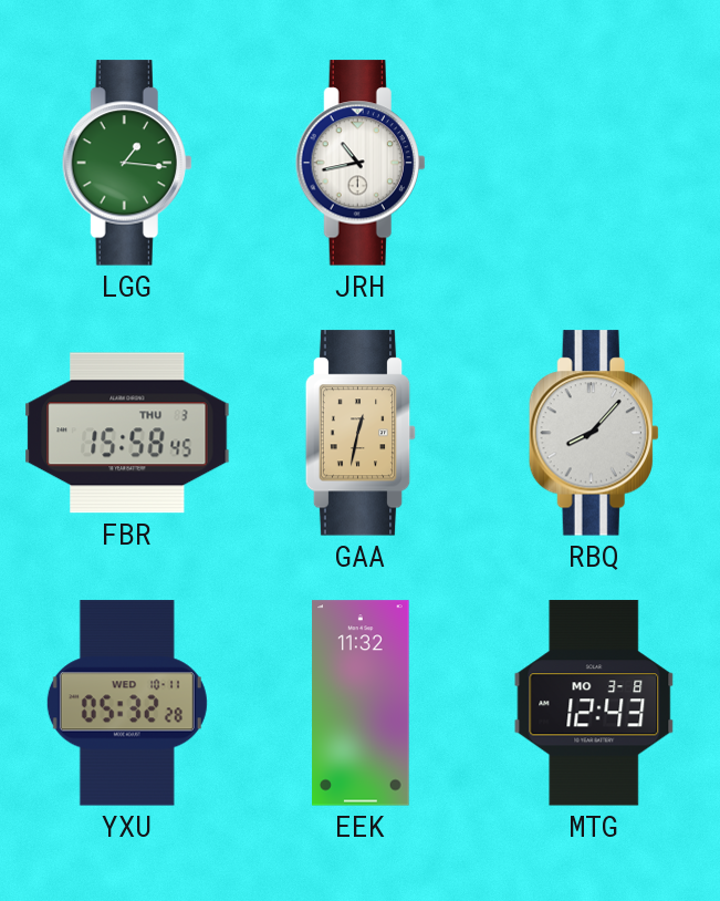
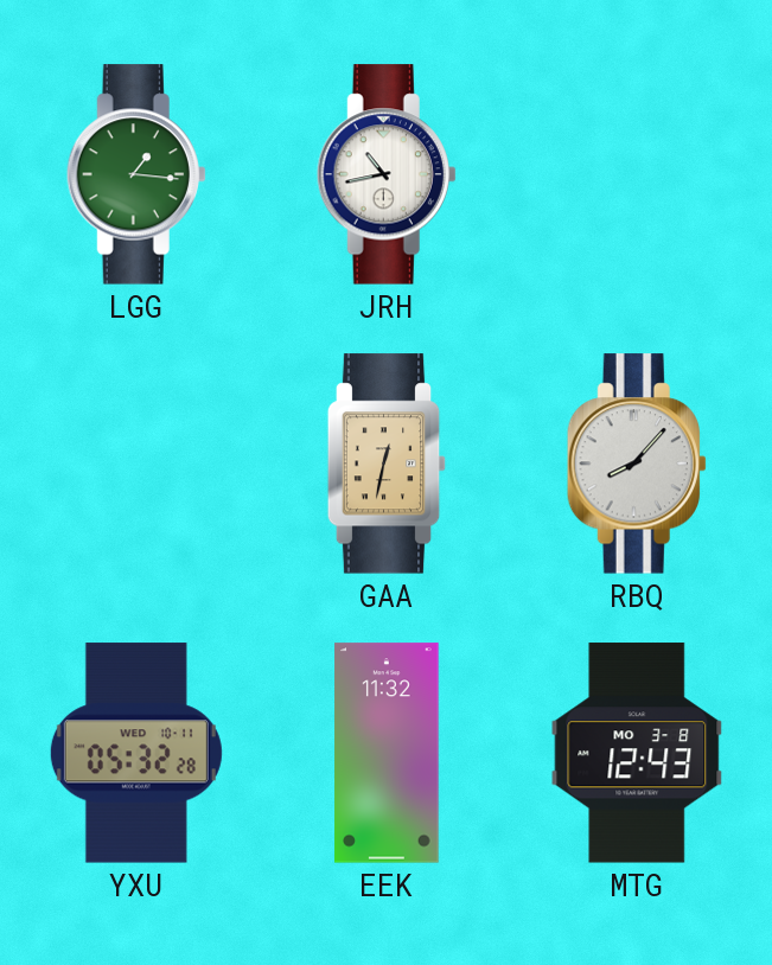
FBR: 15:58 -> none
